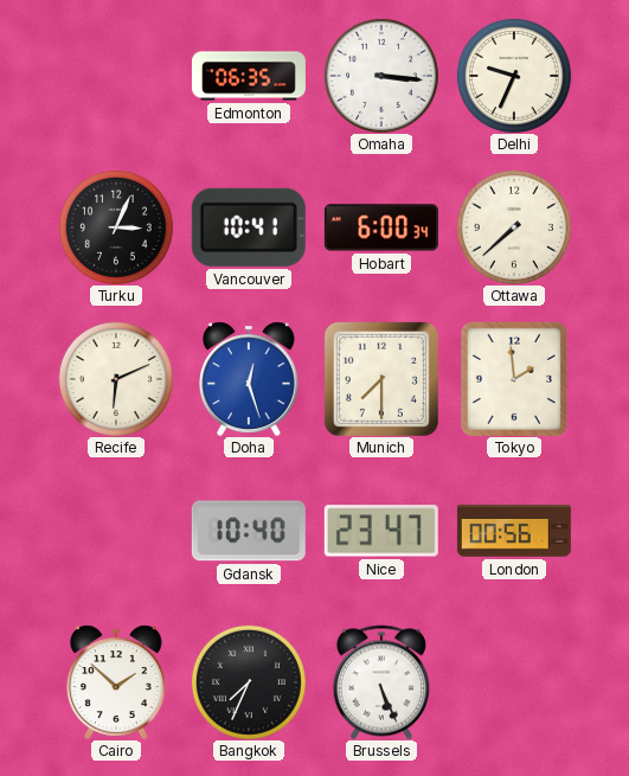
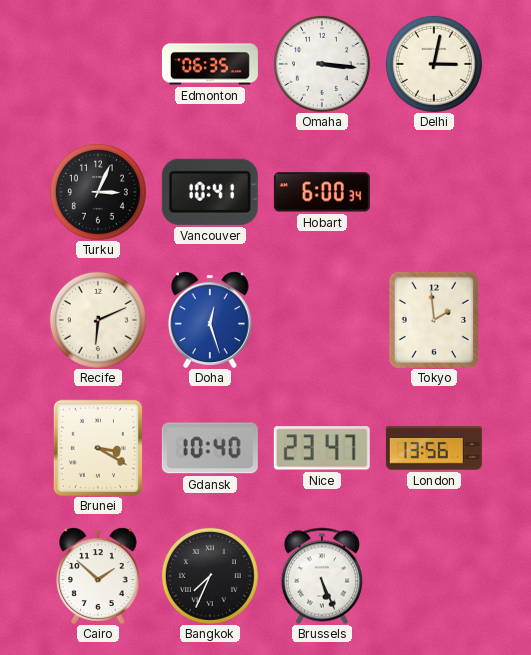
Delhi: 9:34 -> 3:02
Ottawa: 7:38 -> none
Munich: 7:30 -> none
Brunei: none -> 3:20
London: 00:56 -> 13:56
